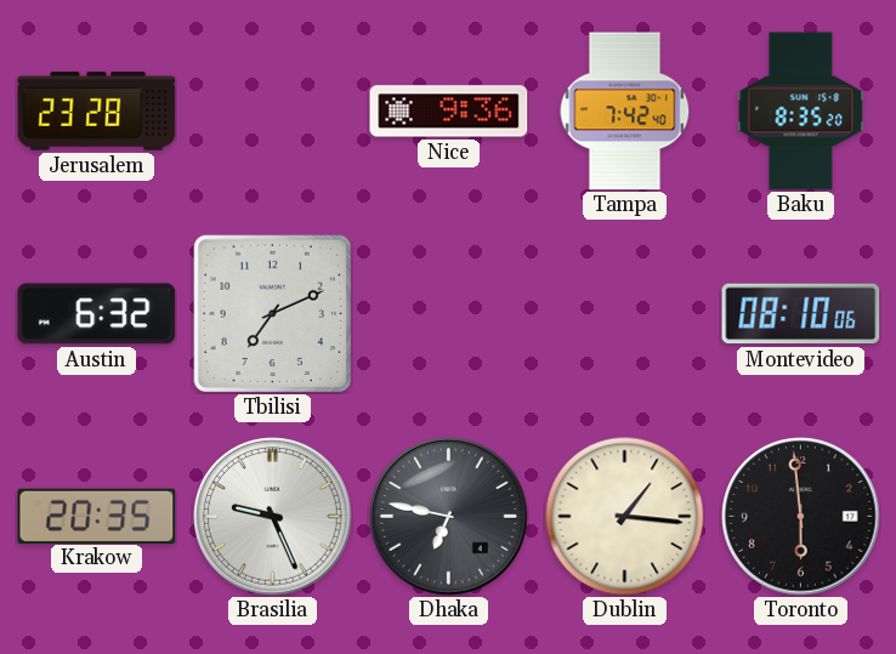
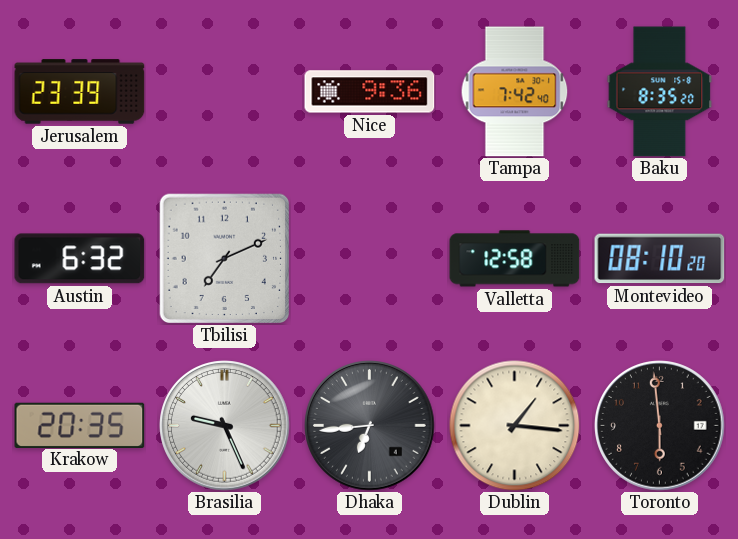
Jerusalem: 23:28 -> 23:39
Valletta: none -> 12:58
Montevideo: 08:10:06 -> 08:10:20
Dhaka: 6:47 -> 6:44
